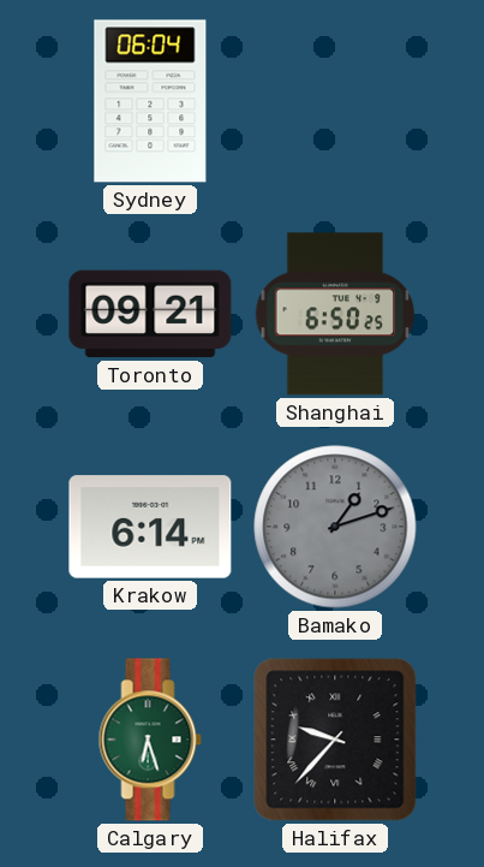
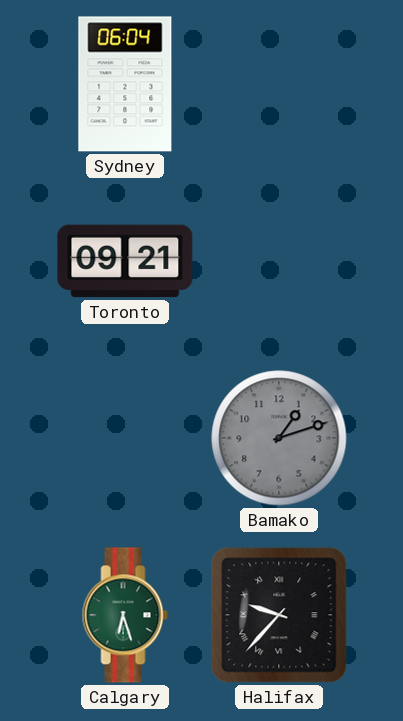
Shanghai: 6:50 -> none
Krakow: 6:14 -> none
